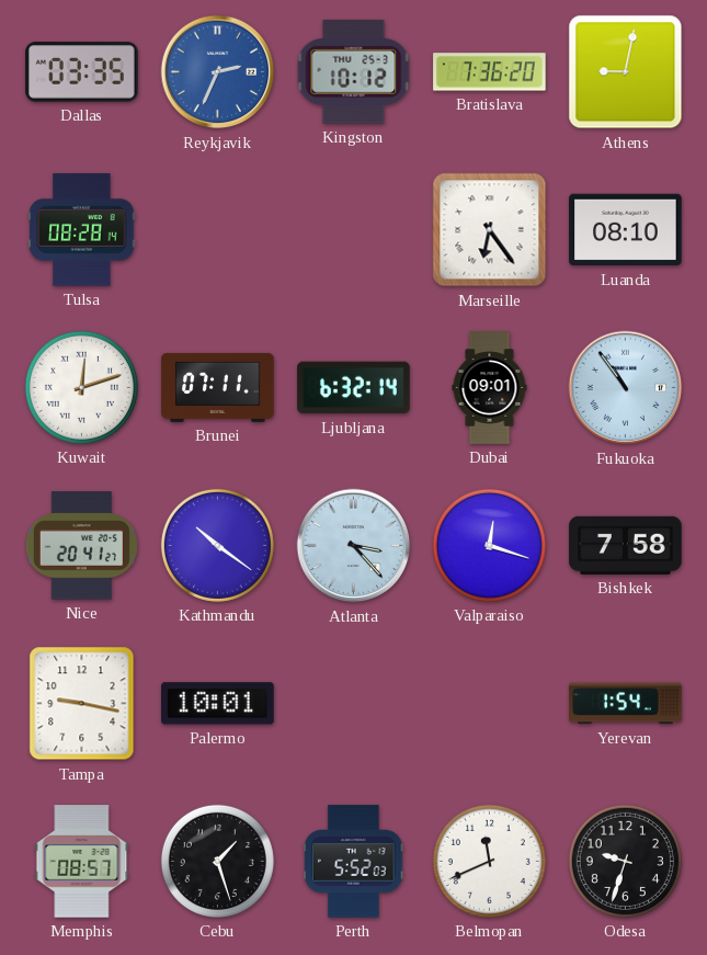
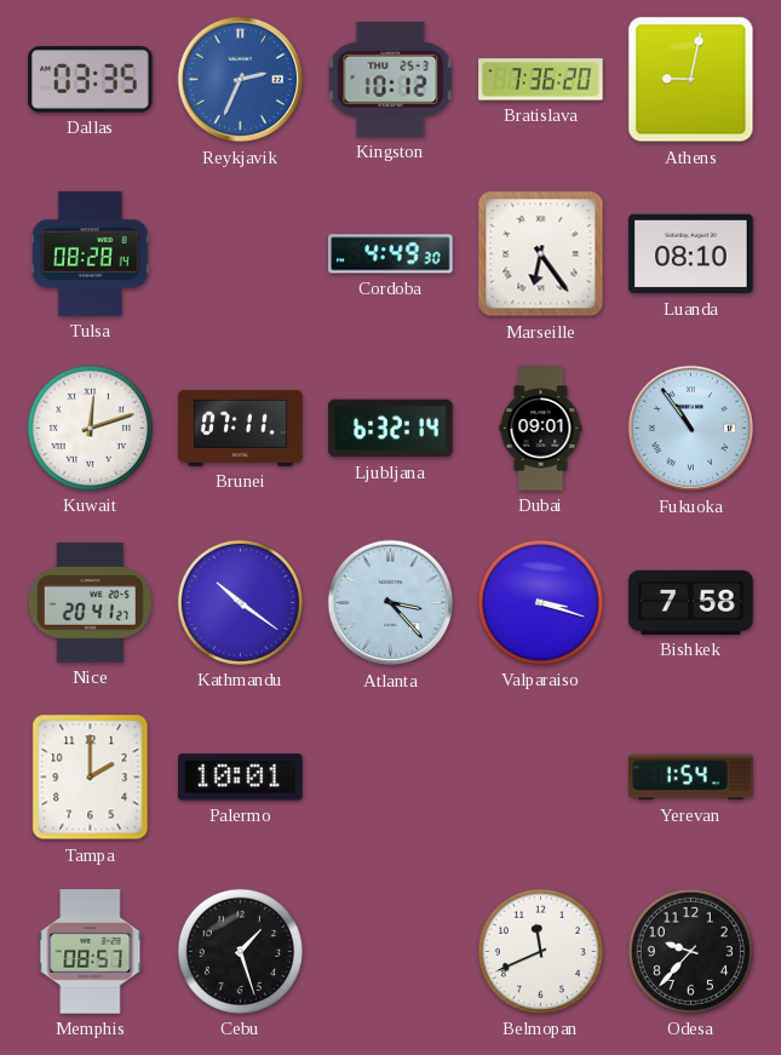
Cordoba: none -> 4:49
Valparaiso: 12:18 -> 3:18
Tampa: 9:17 -> 2:00
Perth: 5:52 -> none
Odesa: 9:33 -> 9:37
